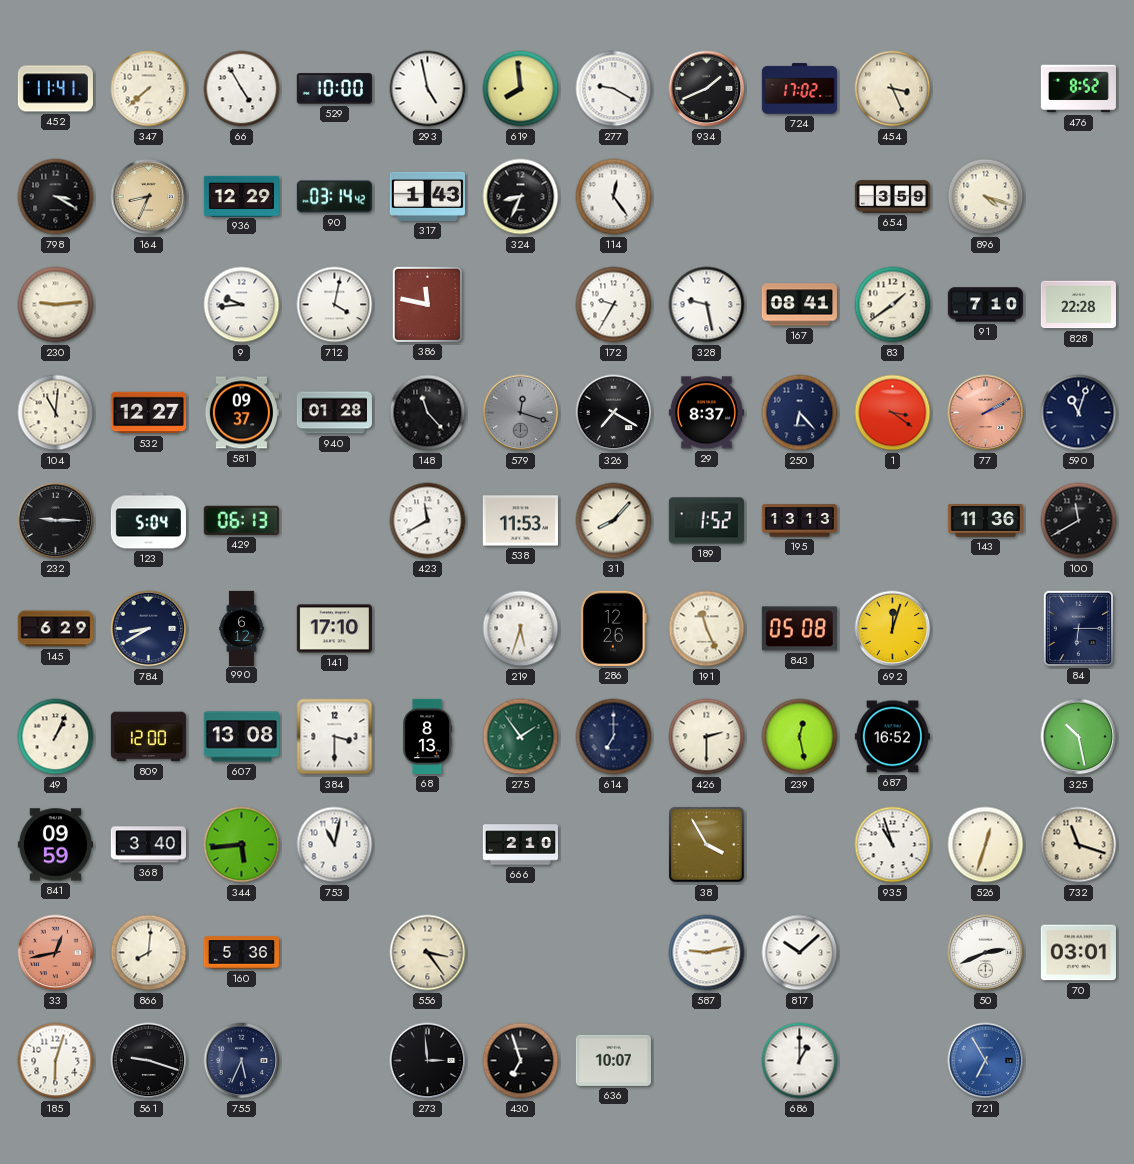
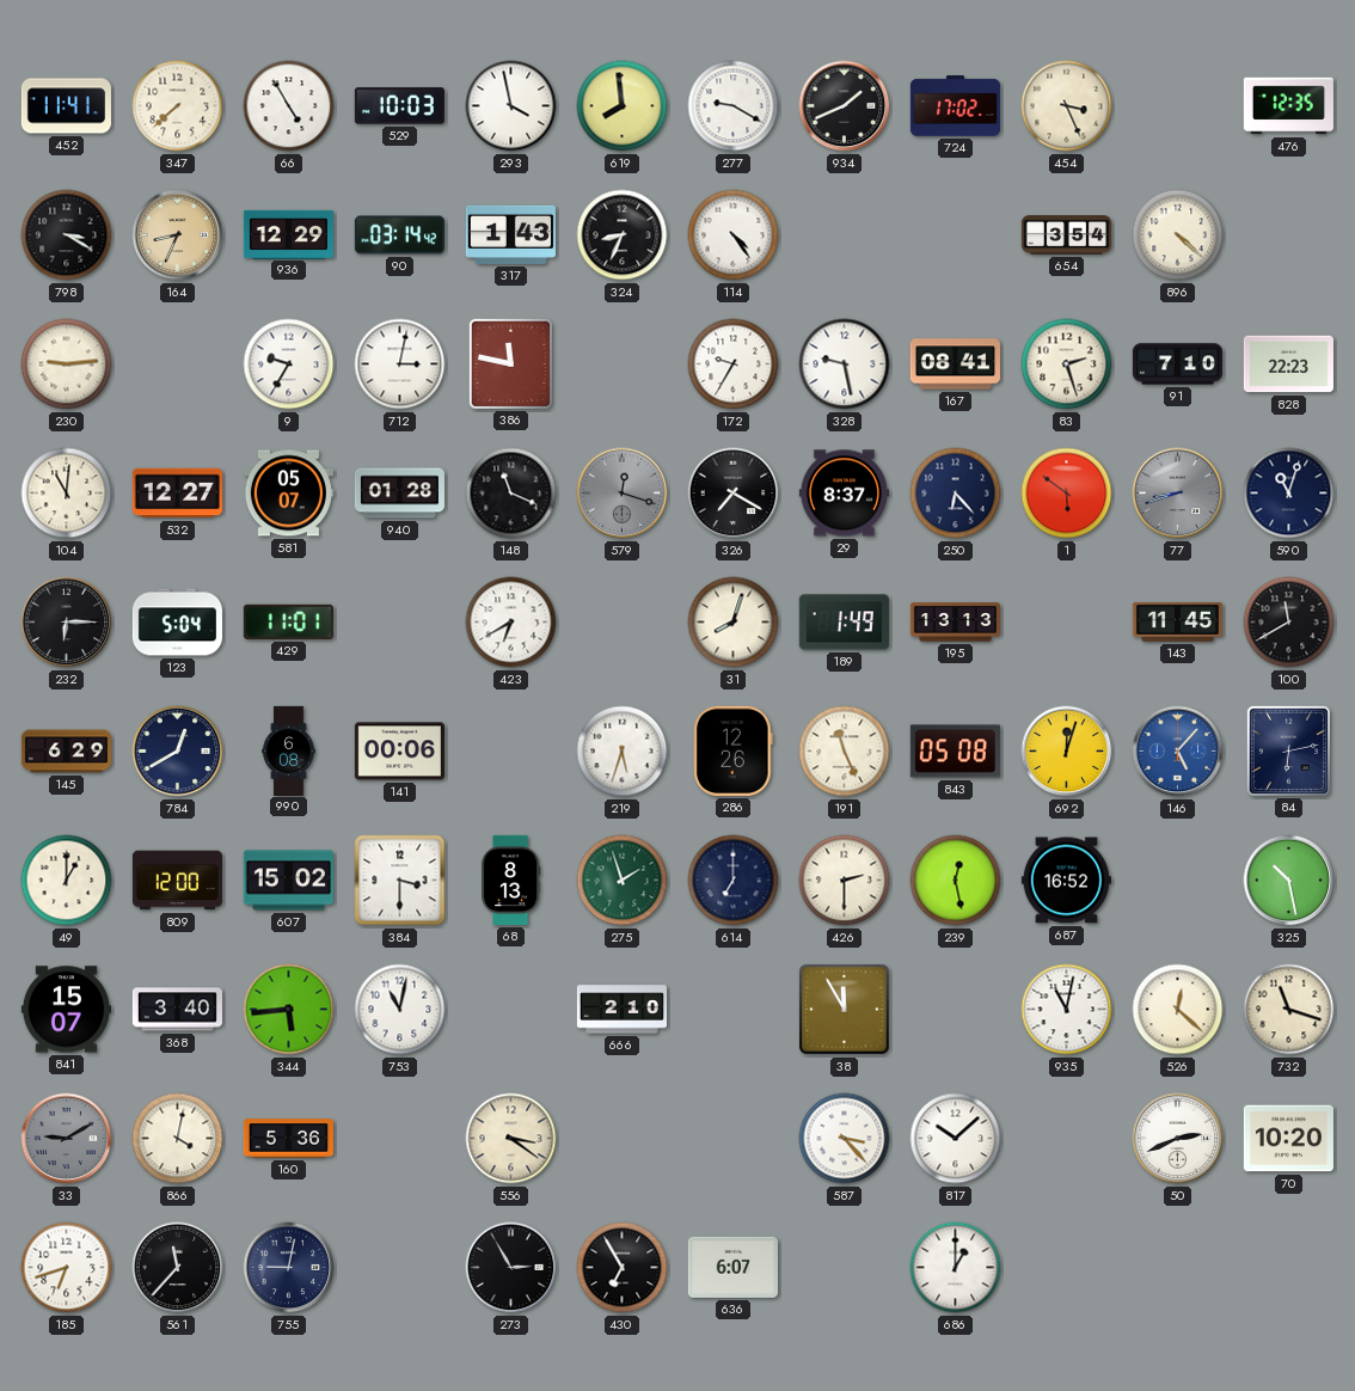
529: 10:00 -> 10:03
293: 4:58 -> 3:58
476: 8:52 -> 12:35
114: 12:24 -> 4:24
654: 3:59 -> 3:54
896: 4:18 -> 4:22
9: 9:44 -> 9:35
712: 4:02 -> 3:02
83: 1:39 -> 2:27
828: 22:28 -> 22:23
581: 09:37 -> 05:07
148: 11:23 -> 11:19
1: 3:21 -> 5:51
77: 2:10 -> 8:42
77 dial: salmon -> grey
232: 9:15 -> 6:15
429: 06:13 -> 11:01
423: 11:40 -> 6:40
538: 11:53 -> none
31: 8:07 -> 8:03
189: 1:52 -> 1:49
143: 11:36 -> 11:45
784: 8:40 -> 12:40
990: 6:12 -> 6:08
141: 17:10 -> 00:06
146: none -> 5:07
84: 6:15 -> 6:13
49: 1:04 -> 1:00
607: 13:08 -> 15:02
275: 1:54 -> 1:57
841: 09:59 -> 15:07
38: 3:55 -> 11:55
935: 10:57 -> 11:02
526: 12:33 -> 12:22
33: 12:43 -> 9:10
33 dial: salmon -> grey
866: 8:01 -> 4:02
556: 3:24 -> 3:21
587: 9:13 -> 3:23
70: 03:01 -> 10:20
185: 6:03 -> 6:42
561: 9:18 -> 11:37
755: 5:34 -> 9:02
273: 2:59 -> 2:55
430: 6:57 -> 6:55
636: 10:07 -> 6:07
721: 6:55 -> none
